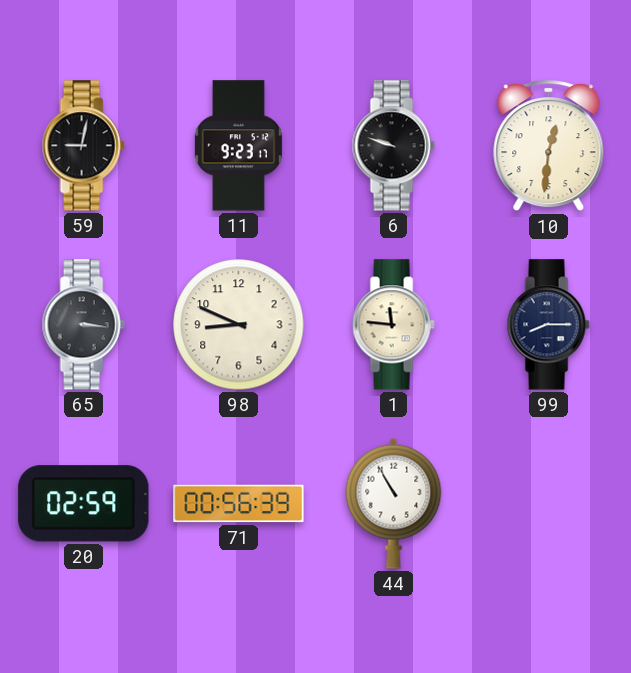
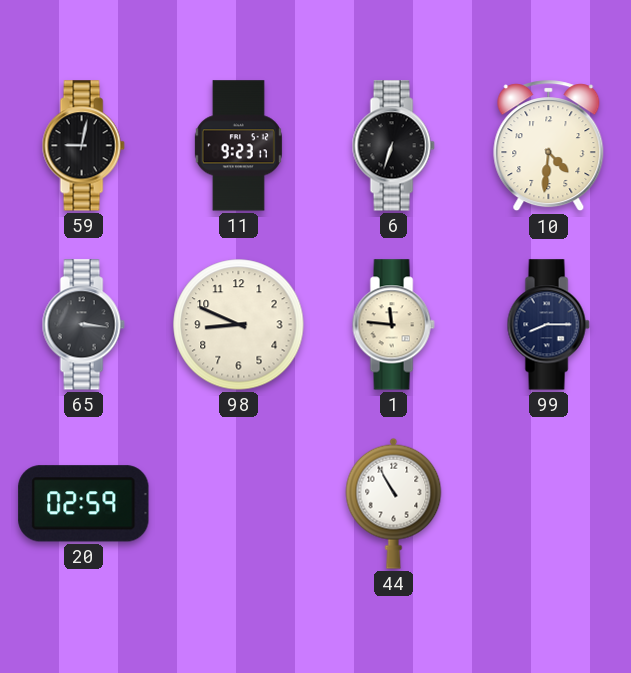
6: 9:48 -> 6:33
10: 12:31 -> 4:31
71: 00:56 -> none
